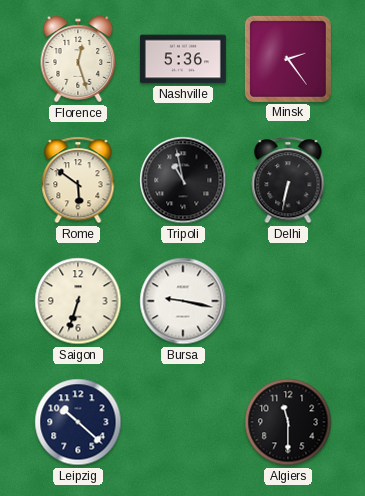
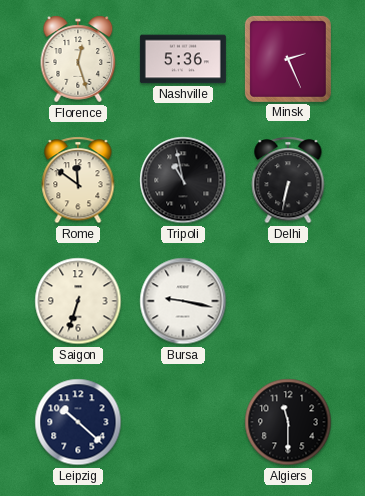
Minsk: 2:24 -> 2:26
Rome: 5:51 -> 11:51
